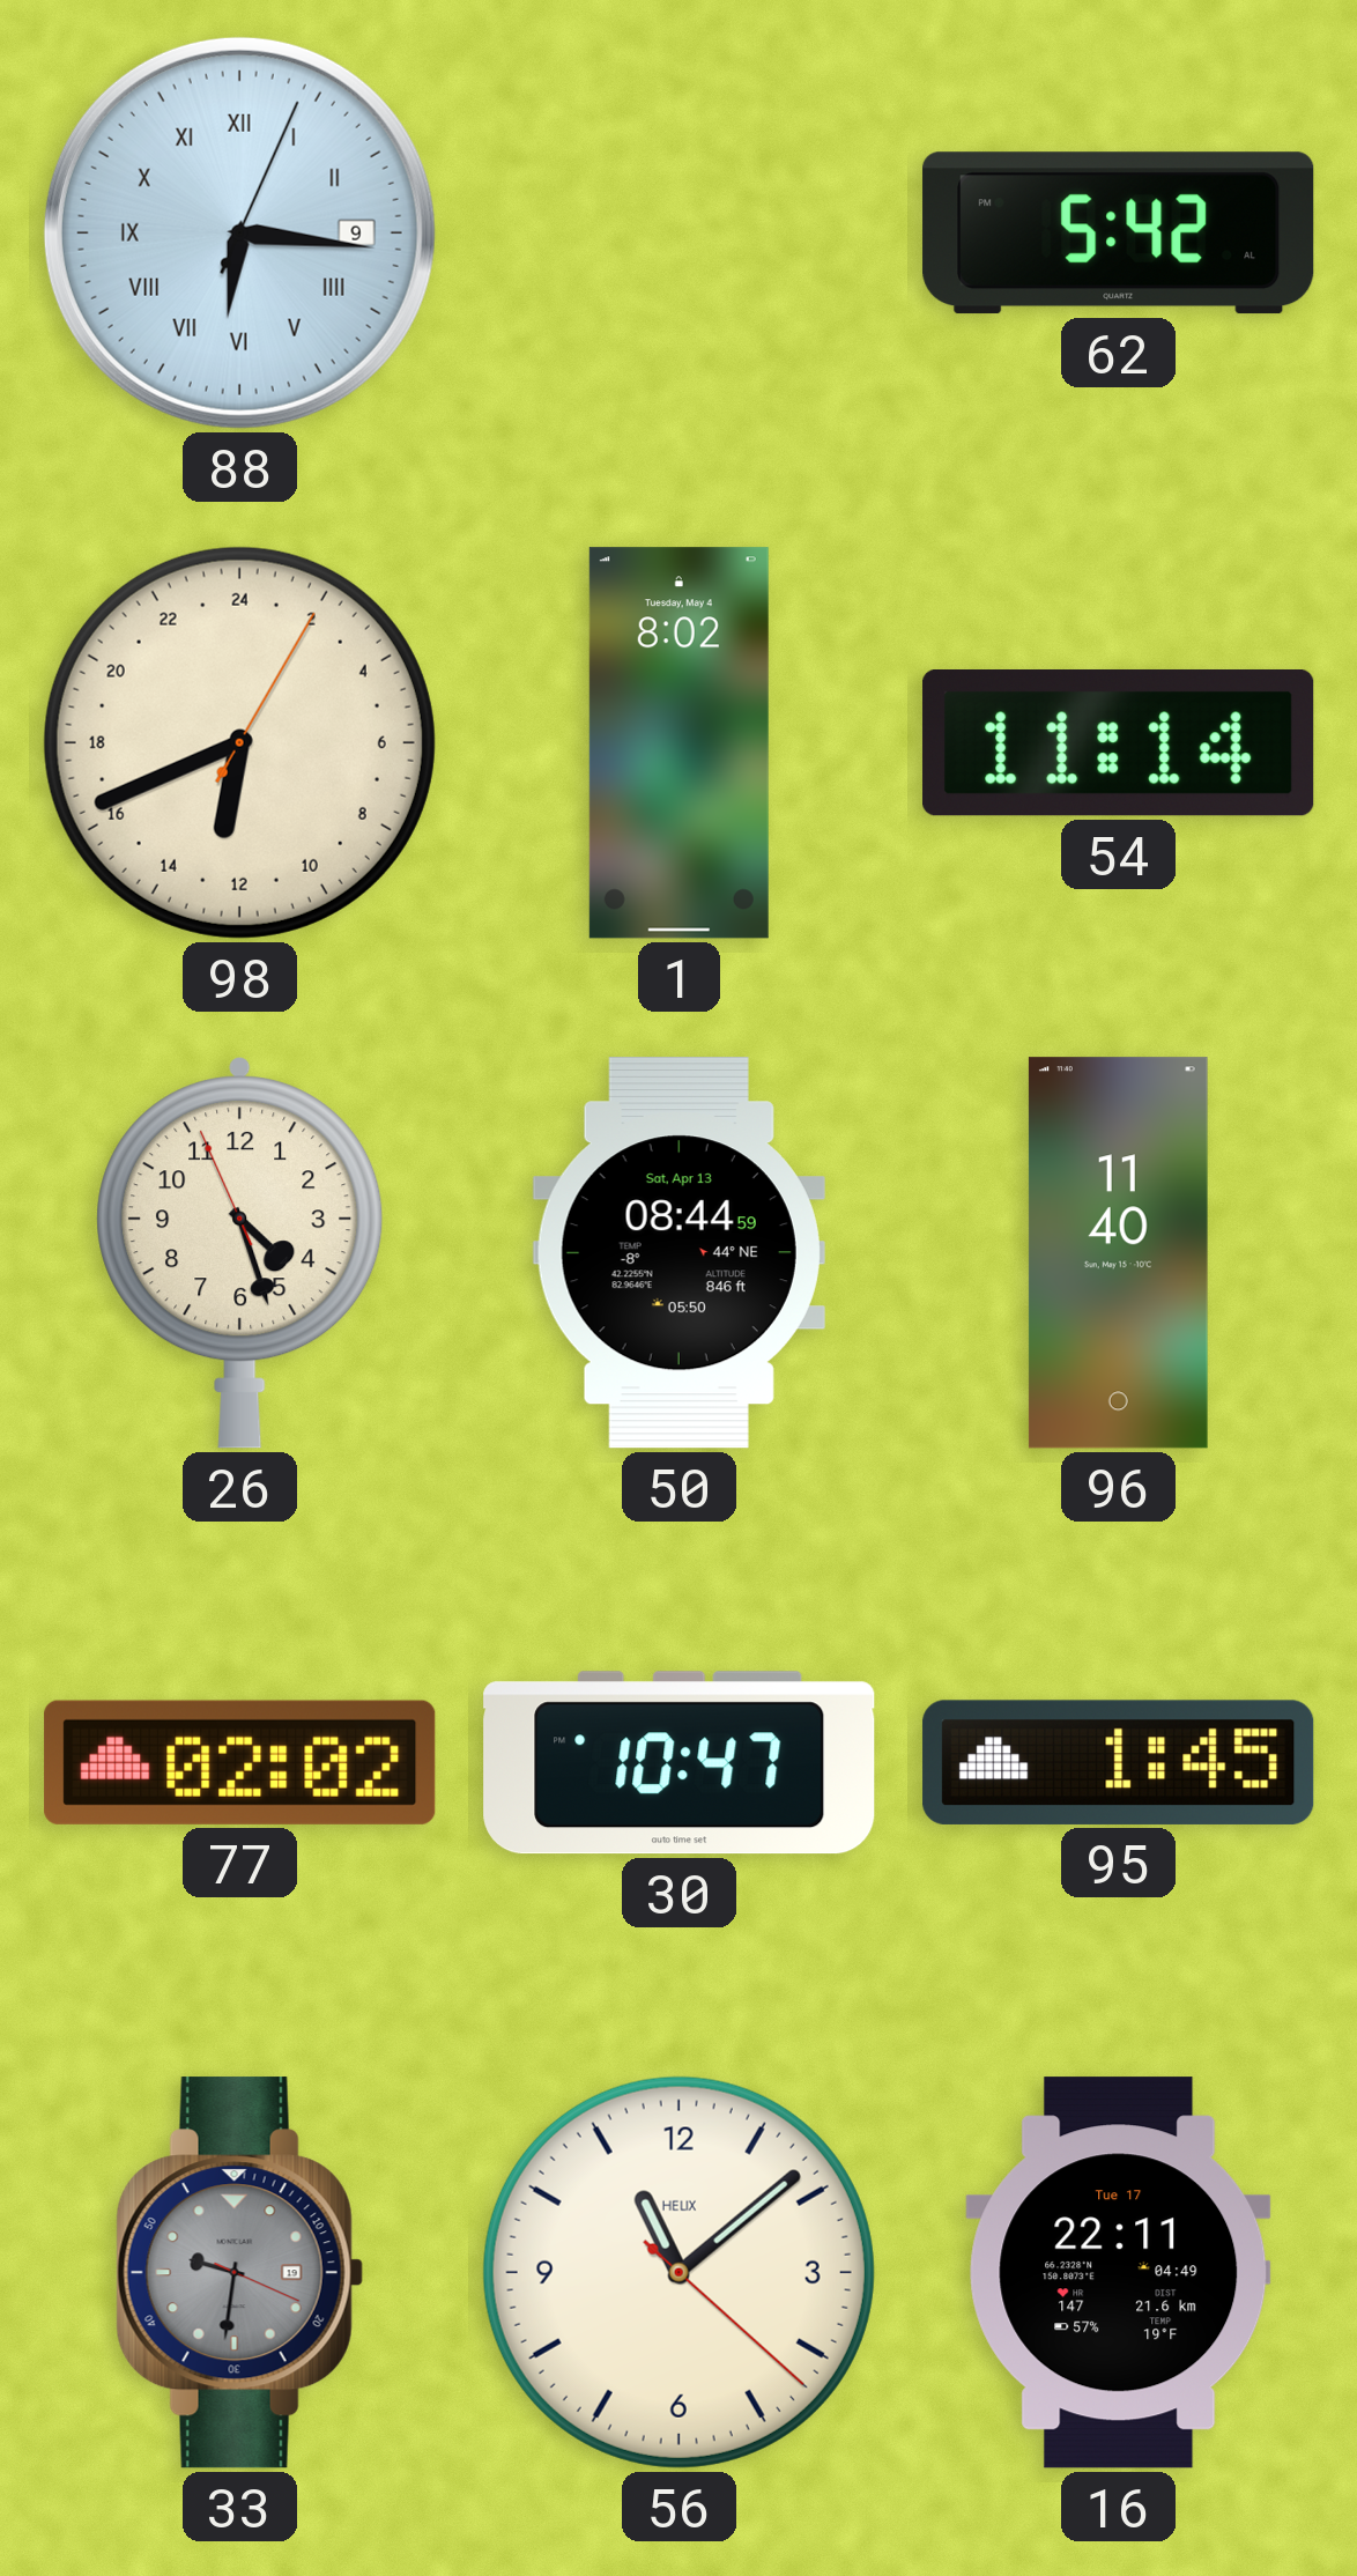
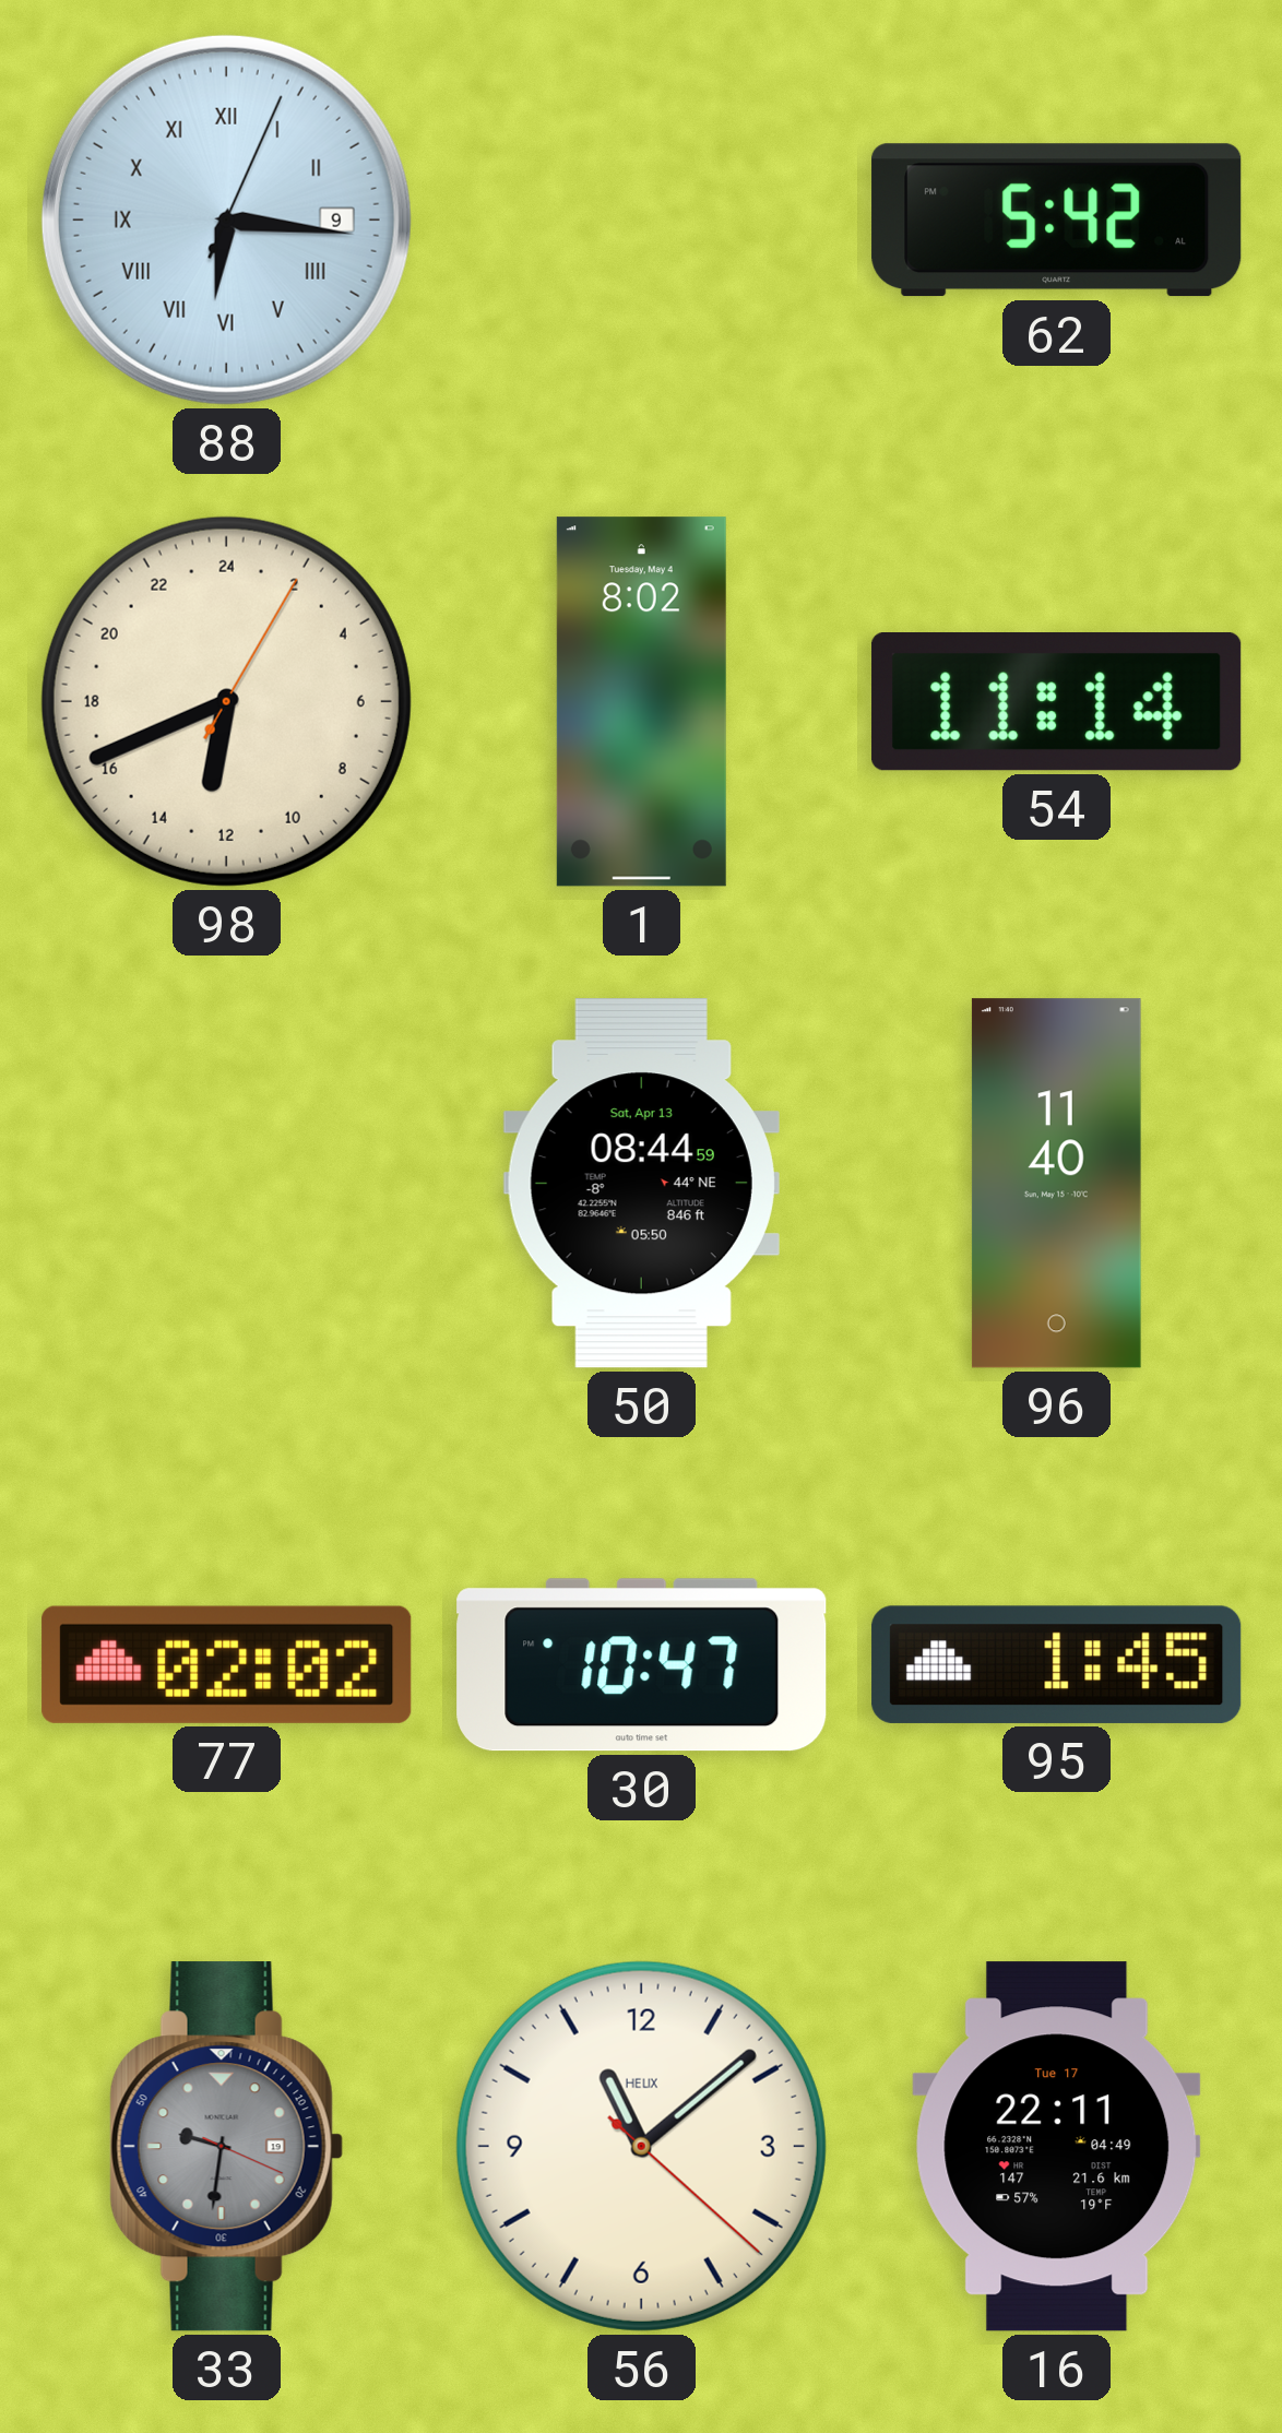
26: 4:26 -> none
